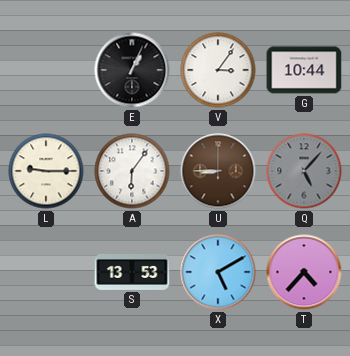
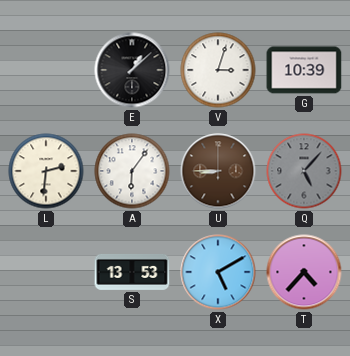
E: 1:04 -> 1:08
V: 3:06 -> 3:03
G: 10:44 -> 10:39
L: 9:15 -> 2:31
